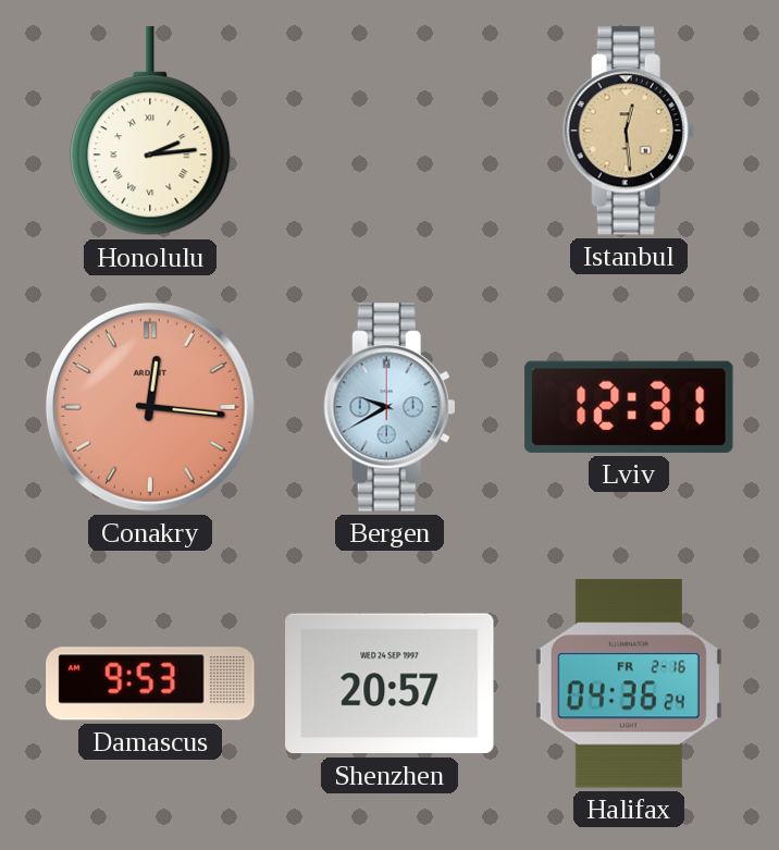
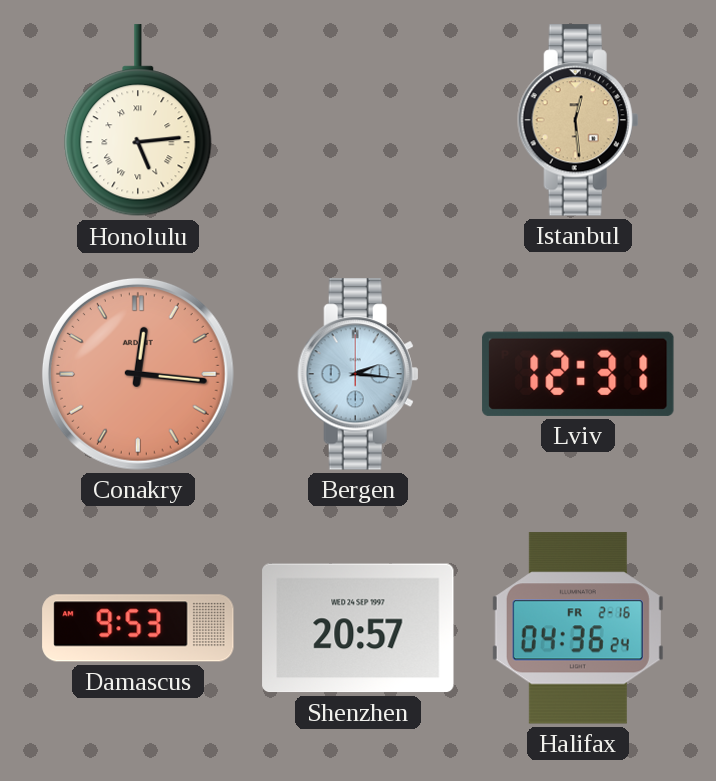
Honolulu: 2:14 -> 5:14
Bergen: 9:40 -> 2:16
